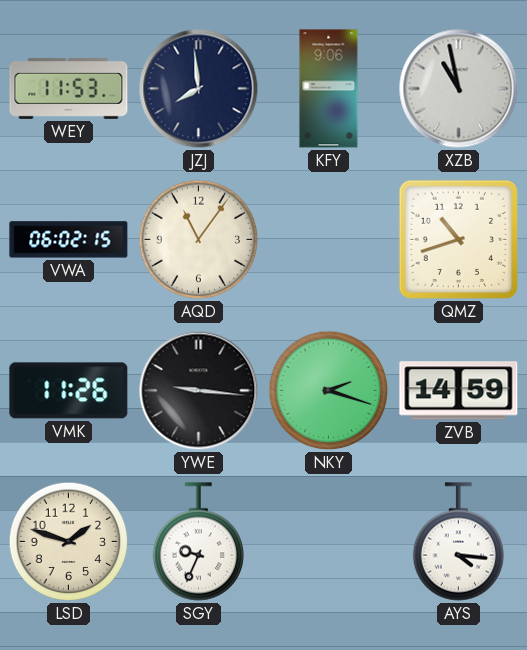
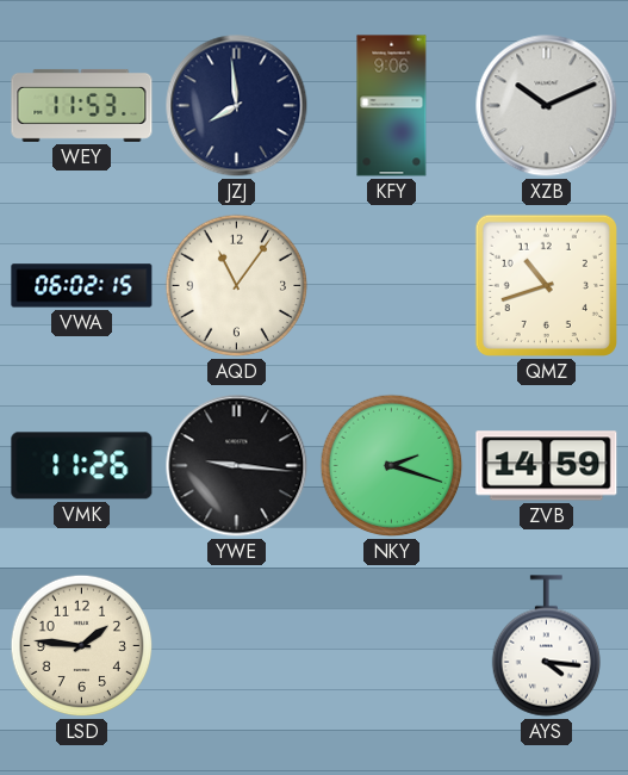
XZB: 10:58 -> 10:11
LSD: 1:48 -> 1:46
SGY: 9:34 -> none
